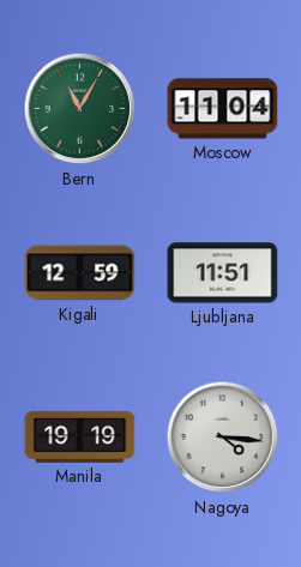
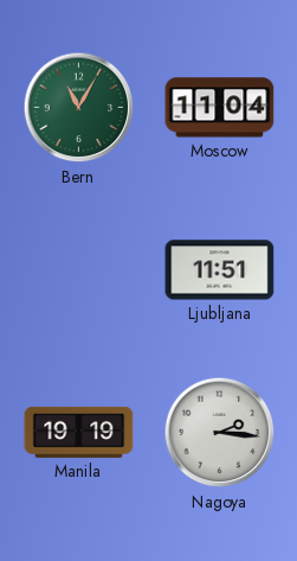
Kigali: 12:59 -> none
Nagoya: 4:16 -> 2:16
